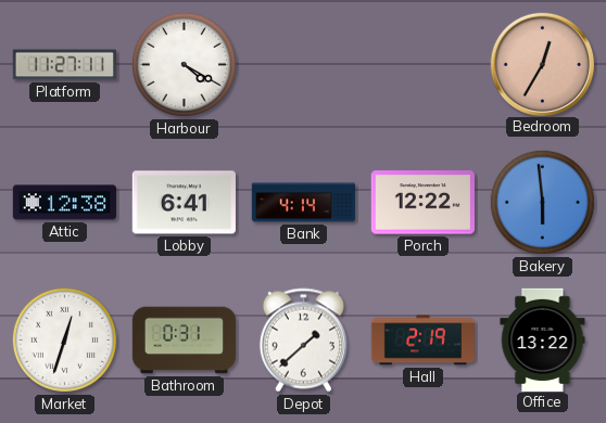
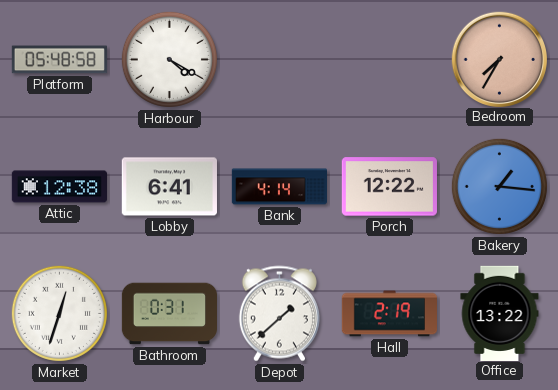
Platform: 11:27 -> 05:48
Bedroom: 12:35 -> 7:35
Bakery: 5:59 -> 1:16
